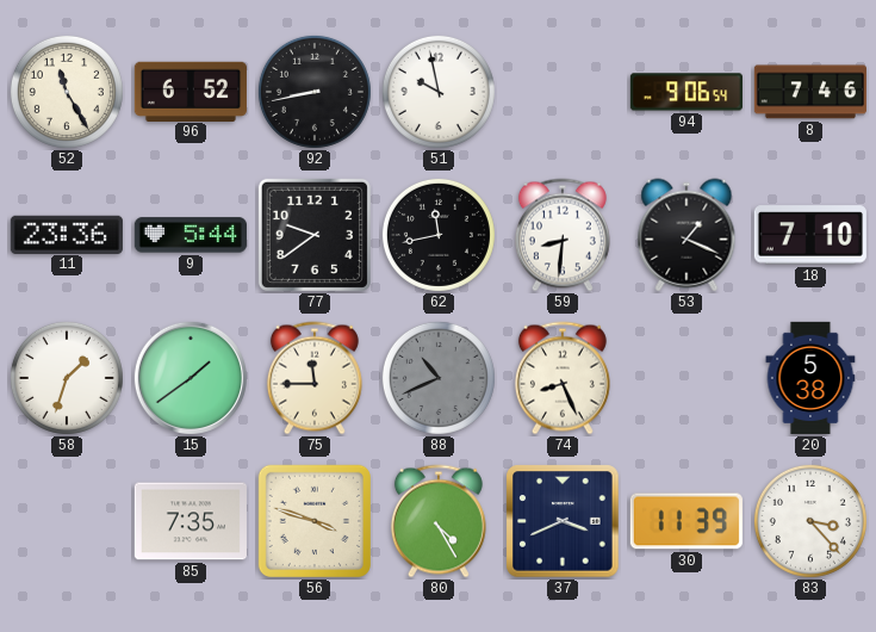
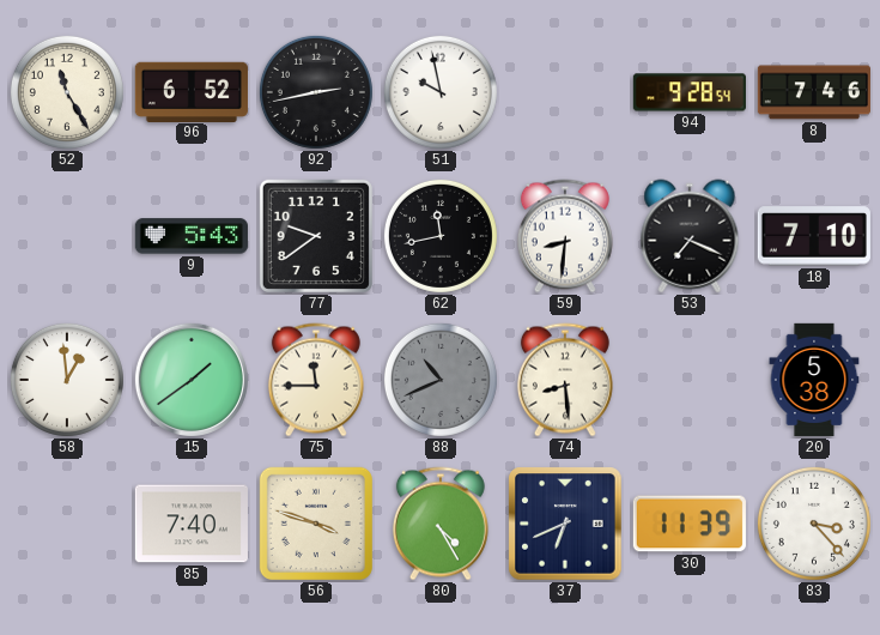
92: 8:43 -> 2:43
94: 9:06 -> 9:28
11: 23:36 -> none
9: 5:44 -> 5:43
53: 1:19 -> 7:19
58: 1:33 -> 12:59
74: 8:26 -> 8:29
85: 7:35 -> 7:40
37: 3:41 -> 6:41
